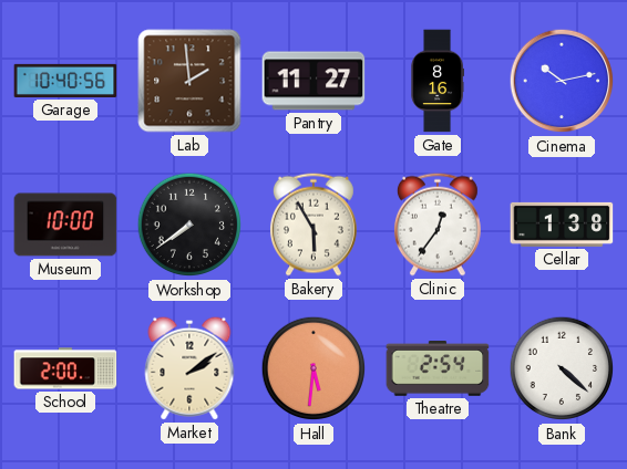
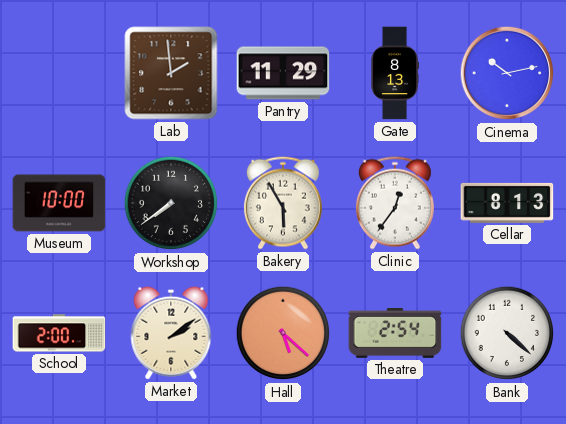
Garage: 10:40 -> none
Pantry: 11:27 -> 11:29
Gate: 8:16 -> 8:13
Cellar: 1:38 -> 8:13
Hall: 5:31 -> 5:22
